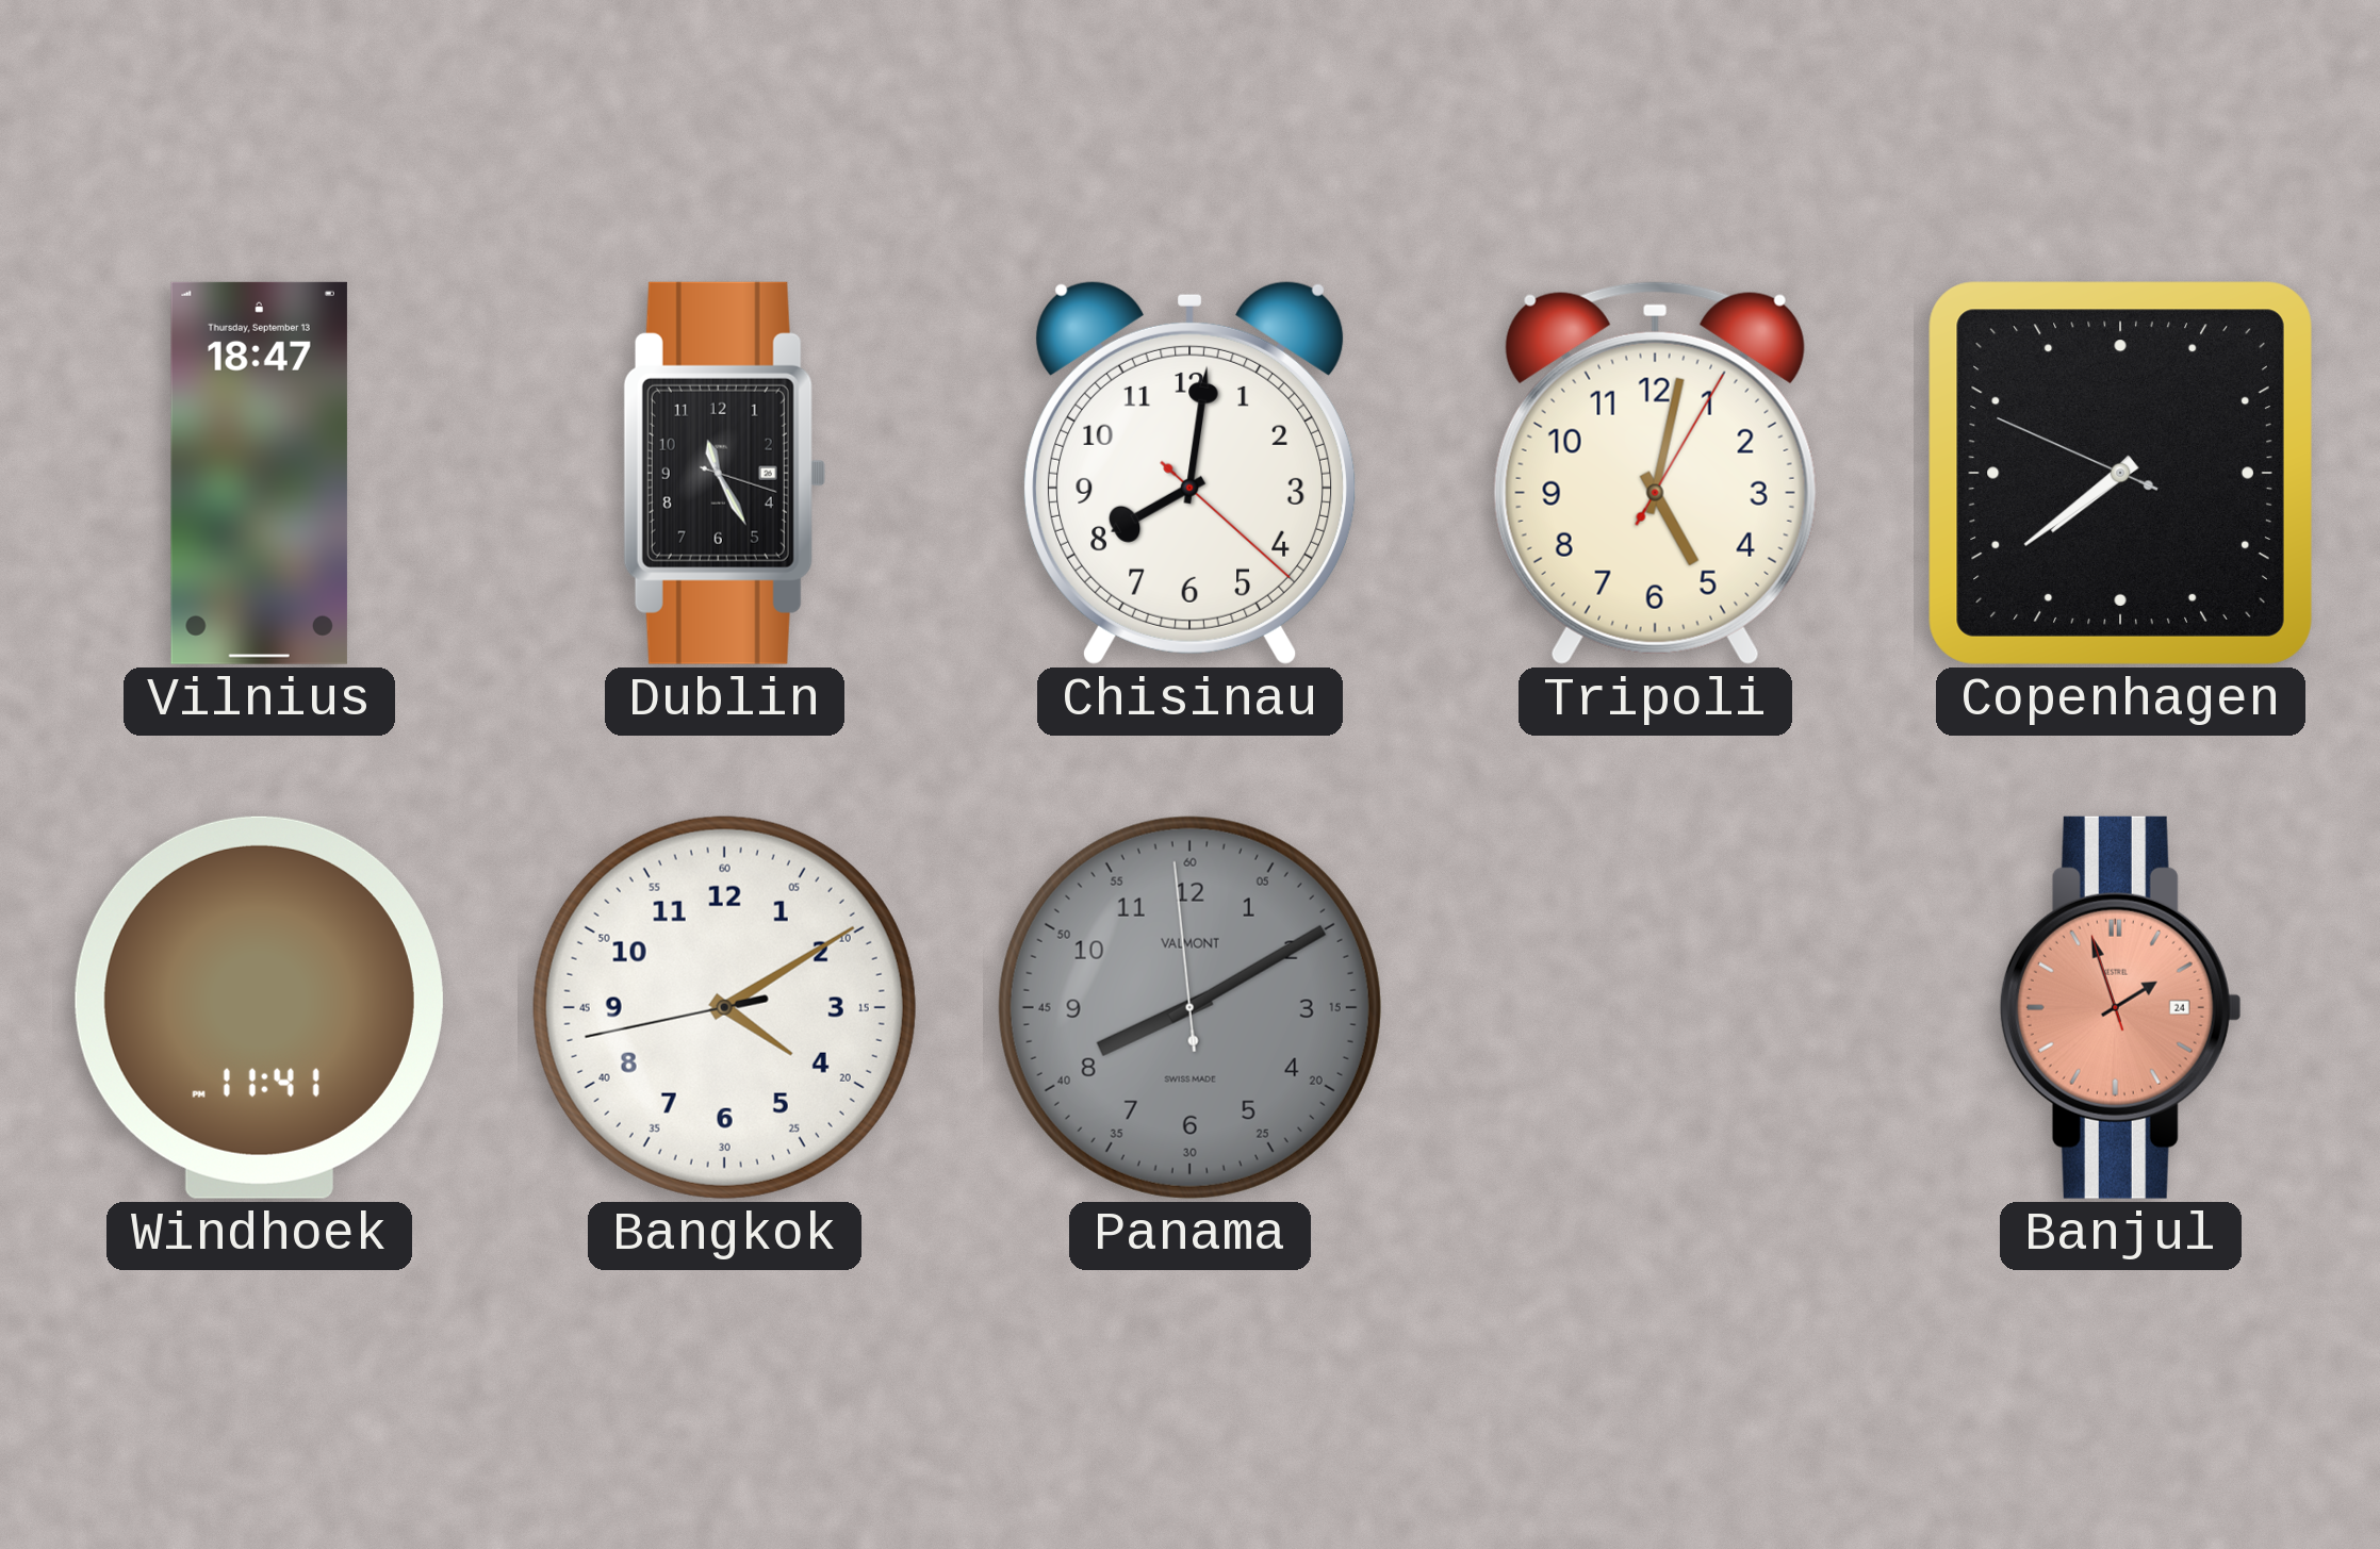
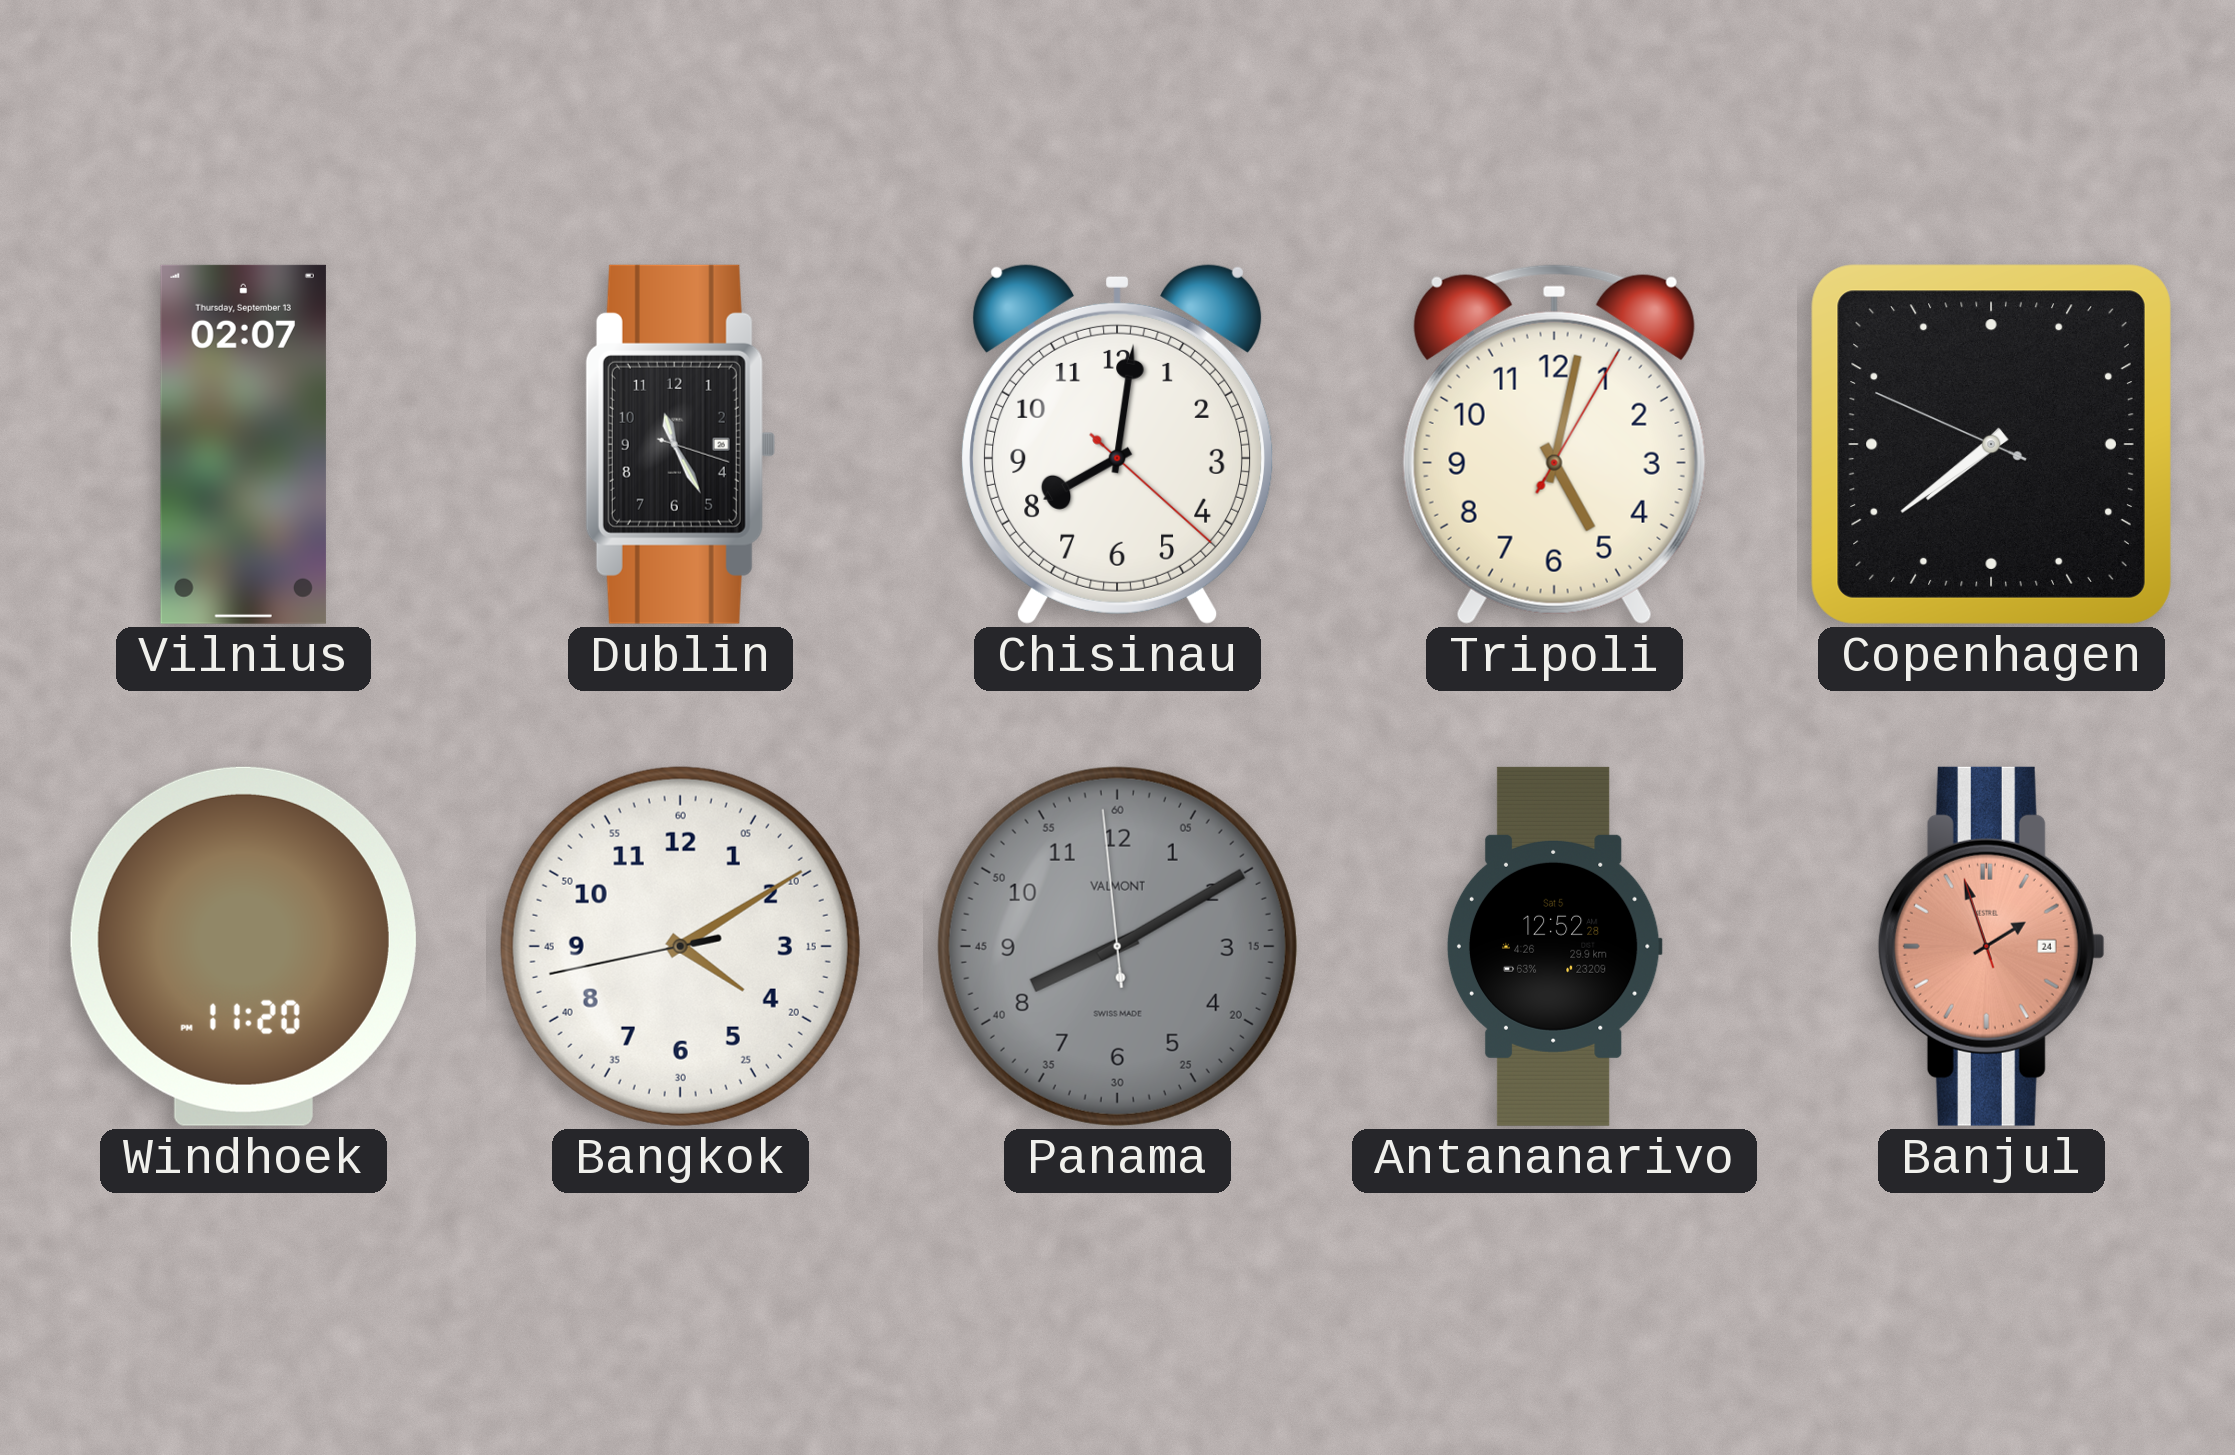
Vilnius: 18:47 -> 02:07
Windhoek: 11:41 -> 11:20
Antananarivo: none -> 12:52
